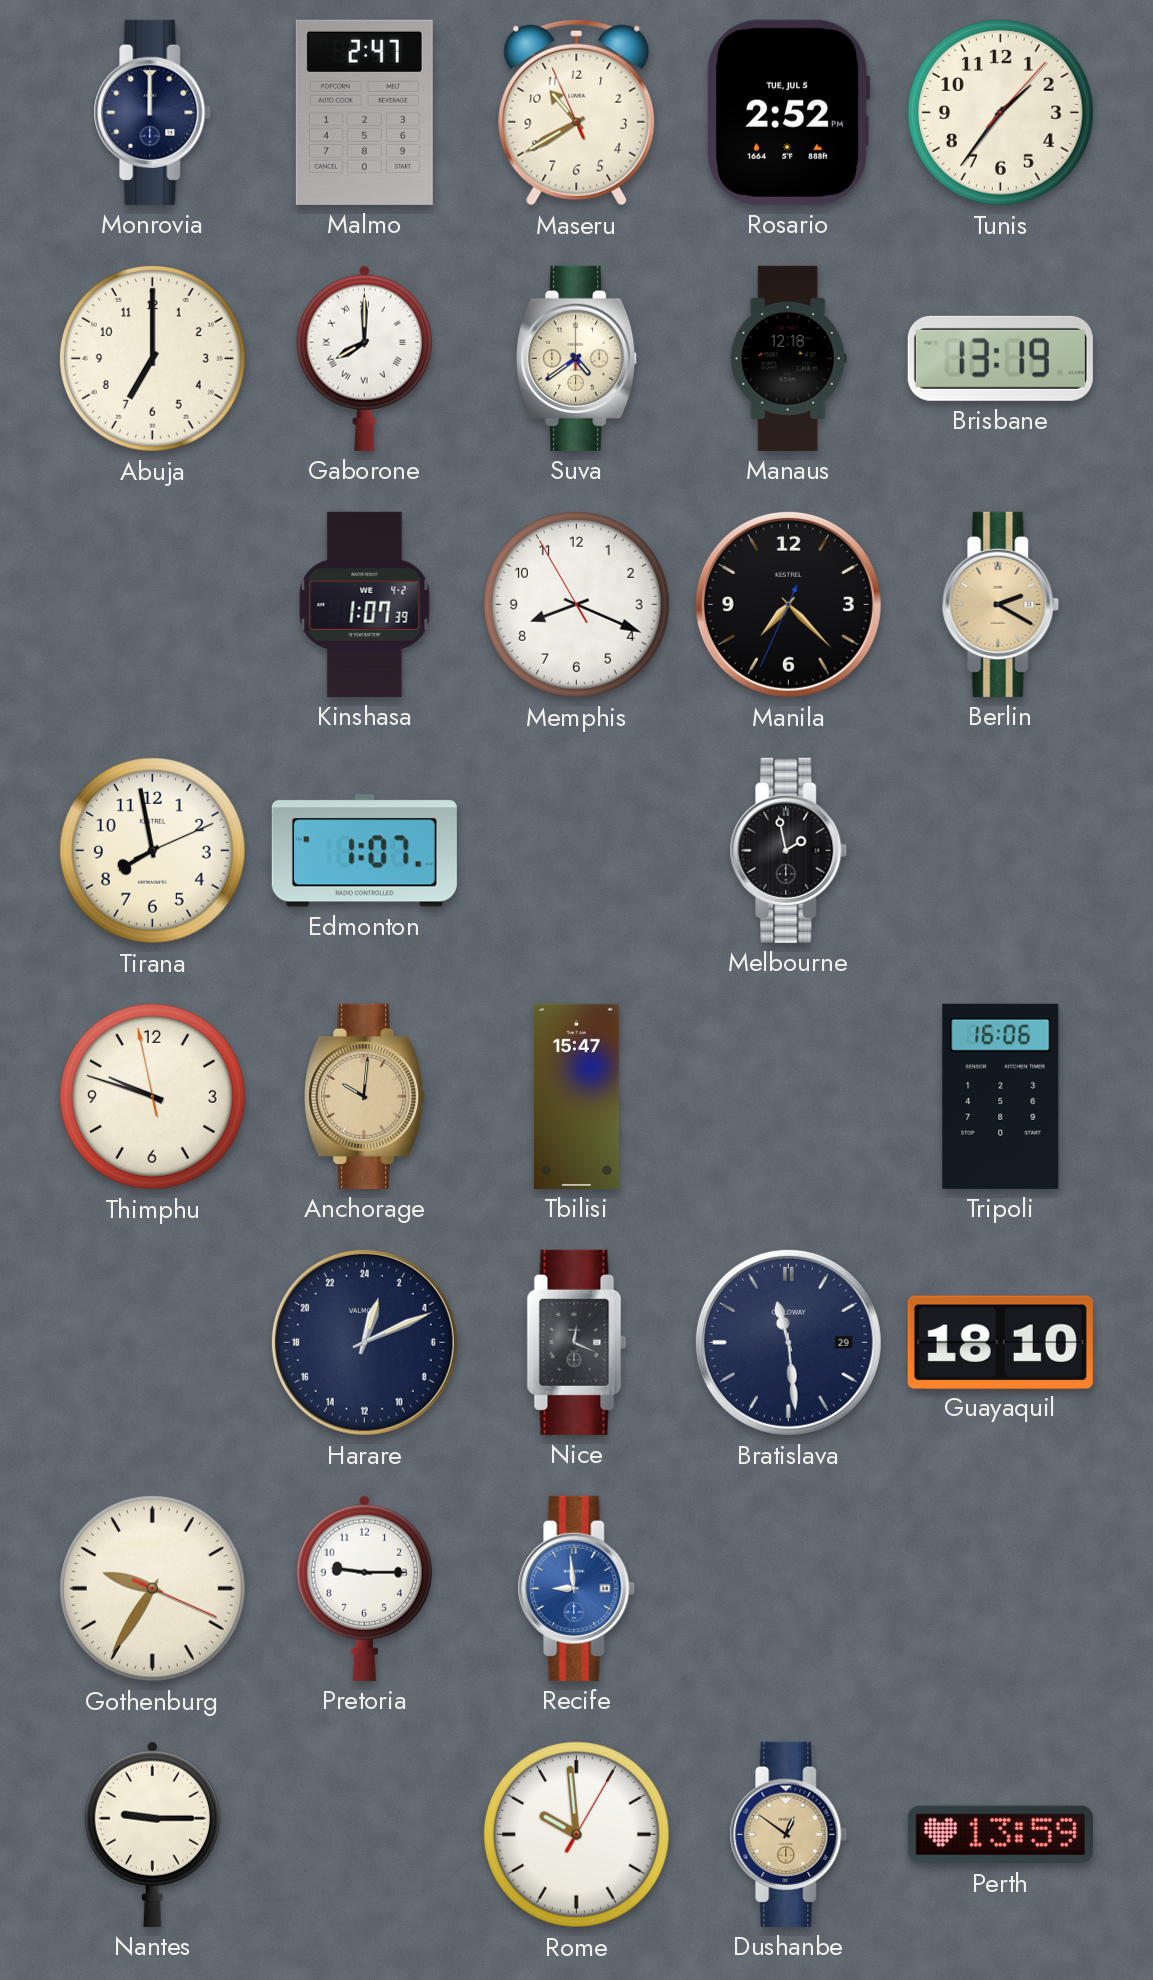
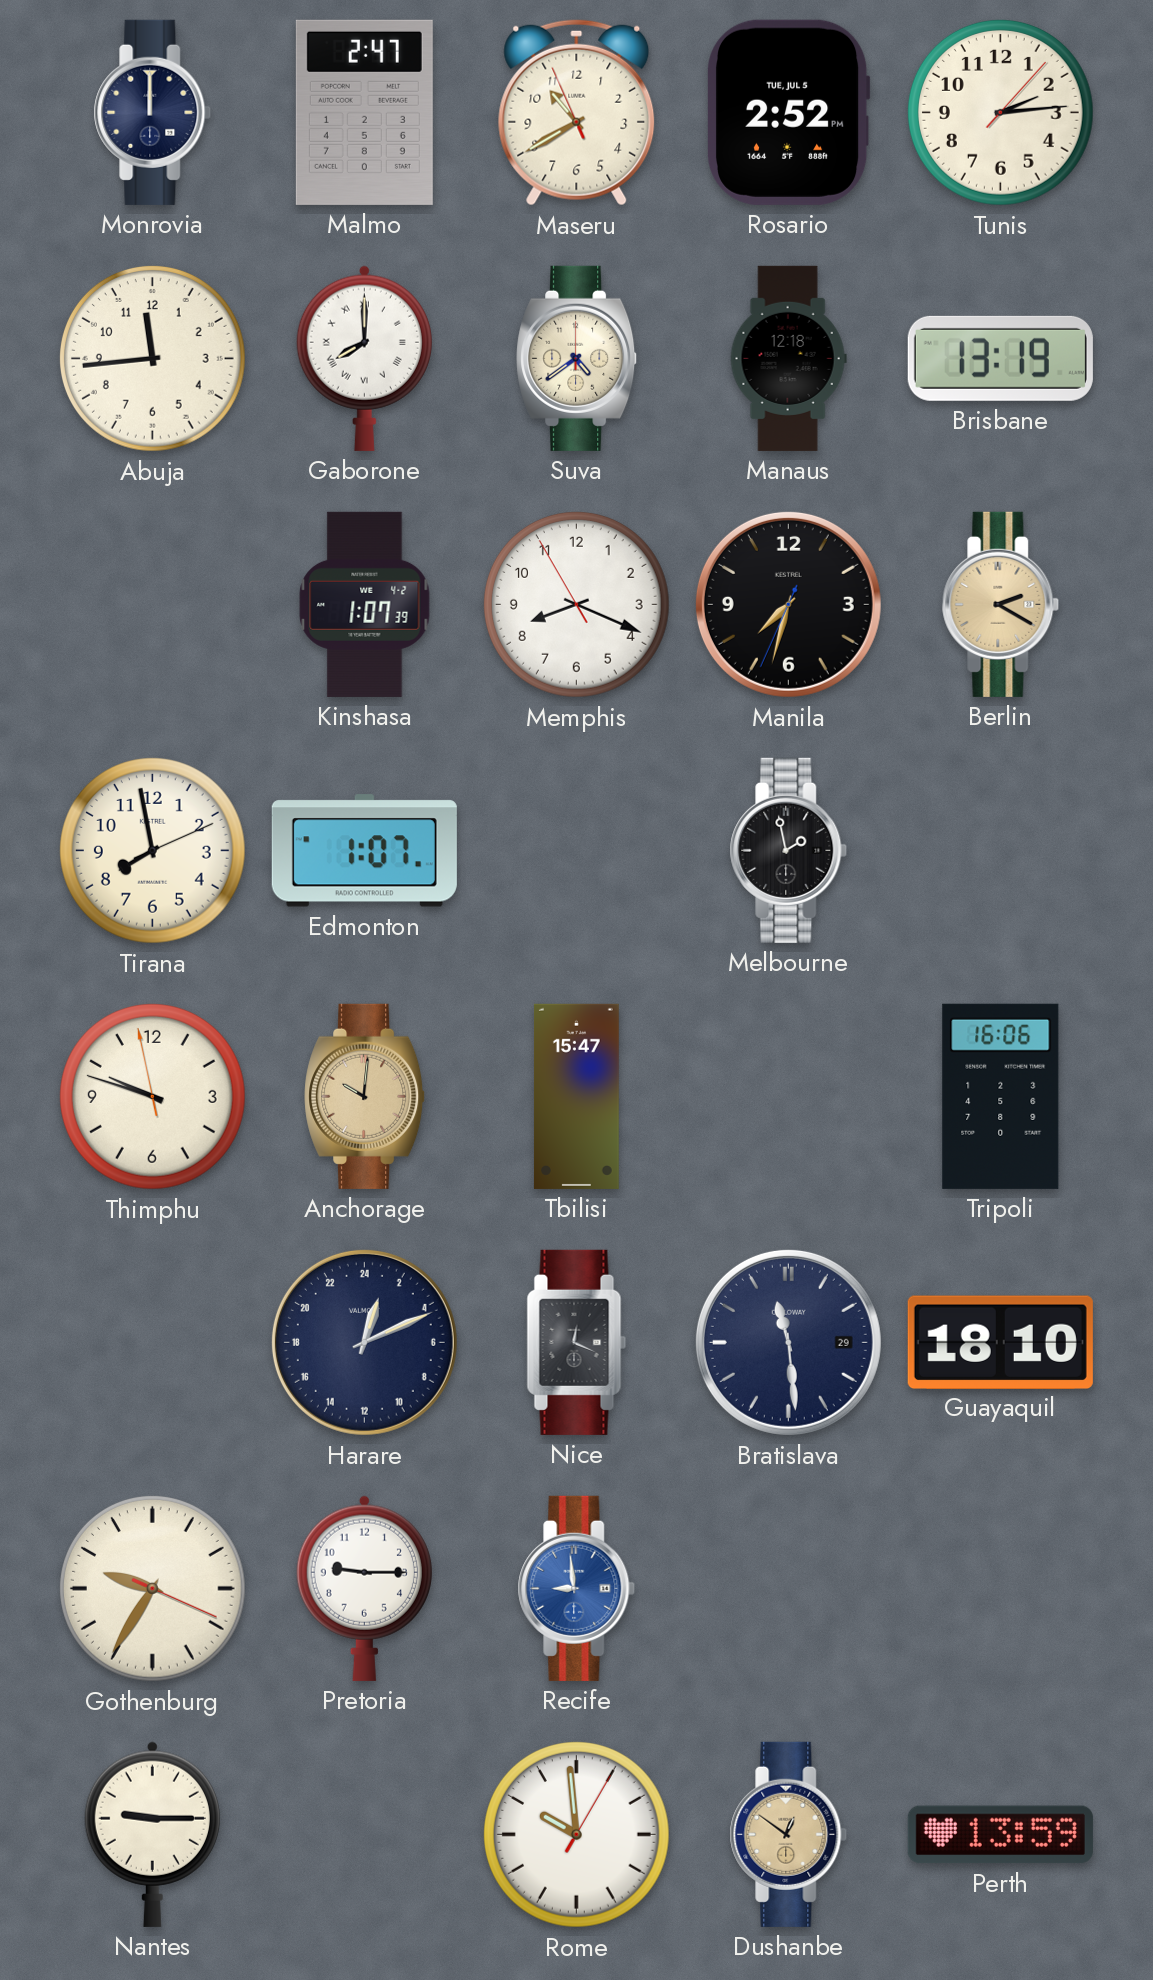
Tunis: 1:36 -> 2:14
Abuja: 7:00 -> 11:44
Manila: 7:22 -> 7:32
